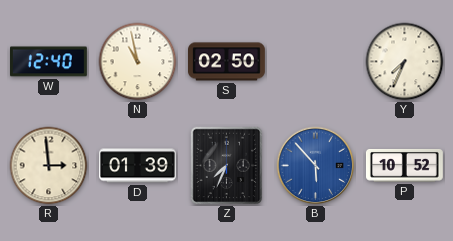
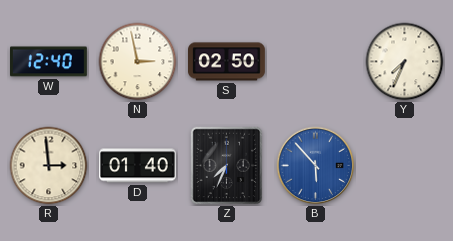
N: 10:58 -> 2:58
D: 01:39 -> 01:40
P: 10:52 -> none
